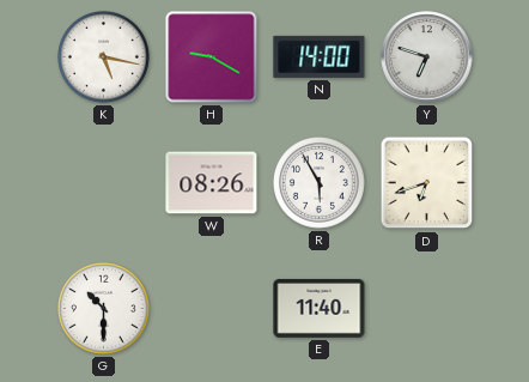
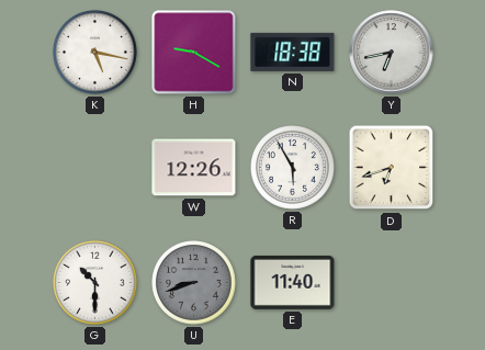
N: 14:00 -> 18:38
Y: 6:48 -> 6:43
W: 08:26 -> 12:26
U: none -> 8:42
